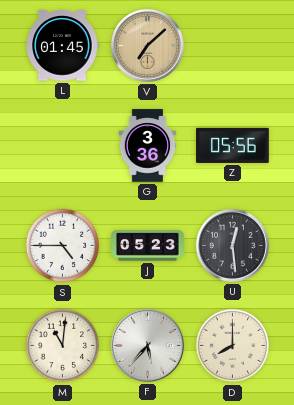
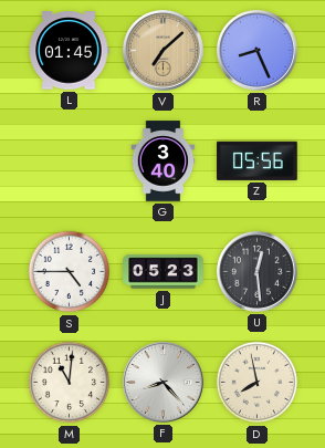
R: none -> 8:26
G: 3:36 -> 3:40
F: 5:37 -> 8:23
D: 8:00 -> 7:58
